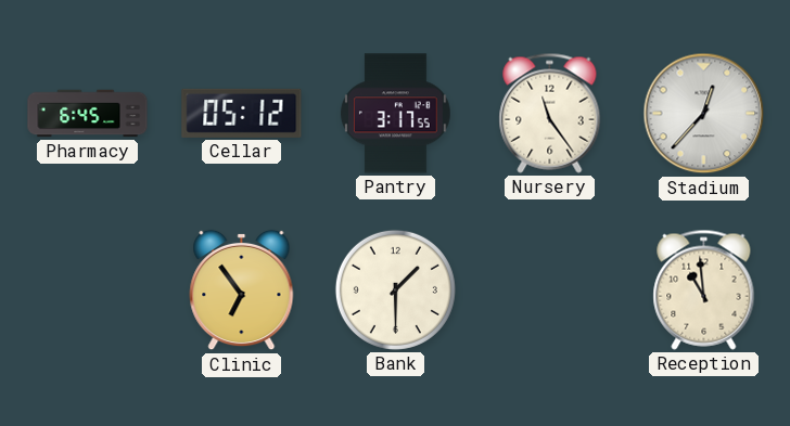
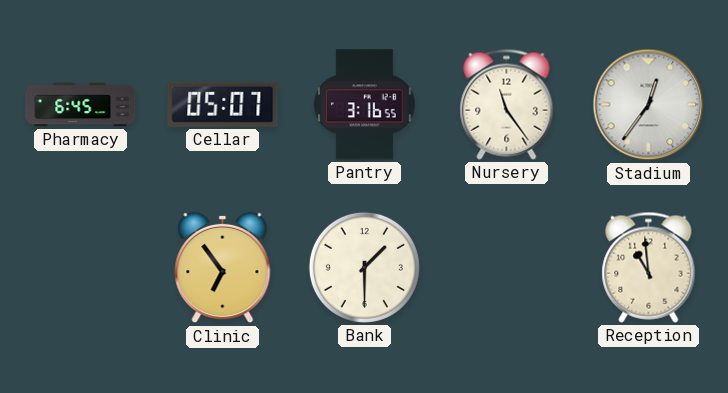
Cellar: 05:12 -> 05:07
Pantry: 3:17 -> 3:16
Stadium: 12:37 -> 12:36
